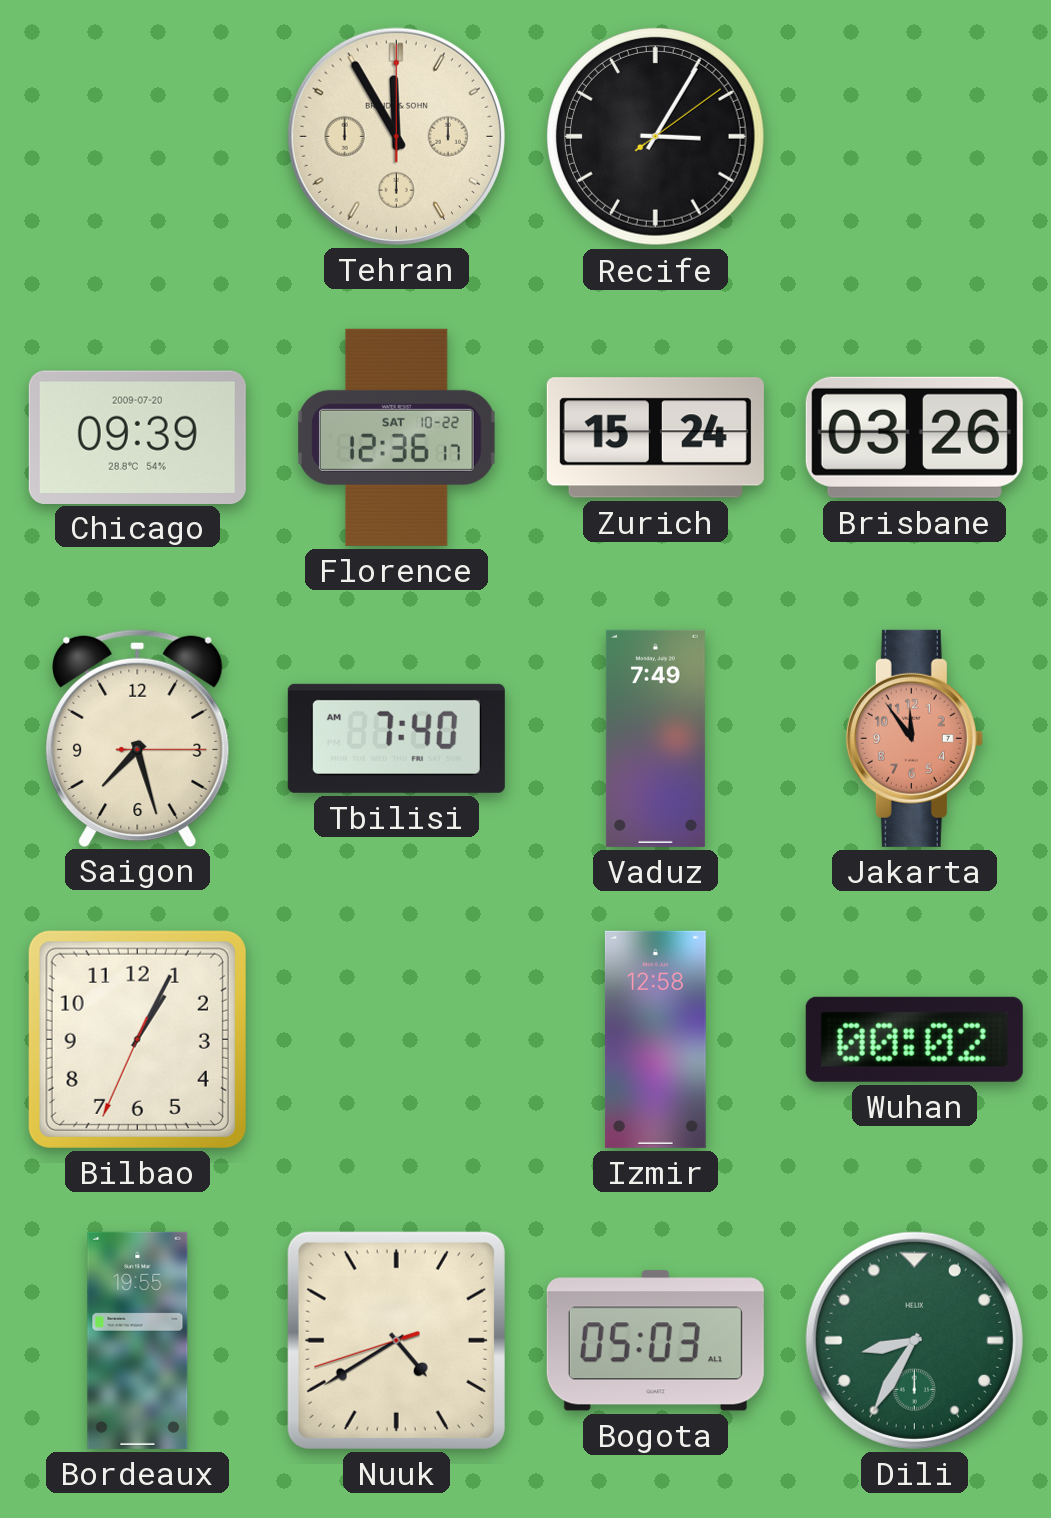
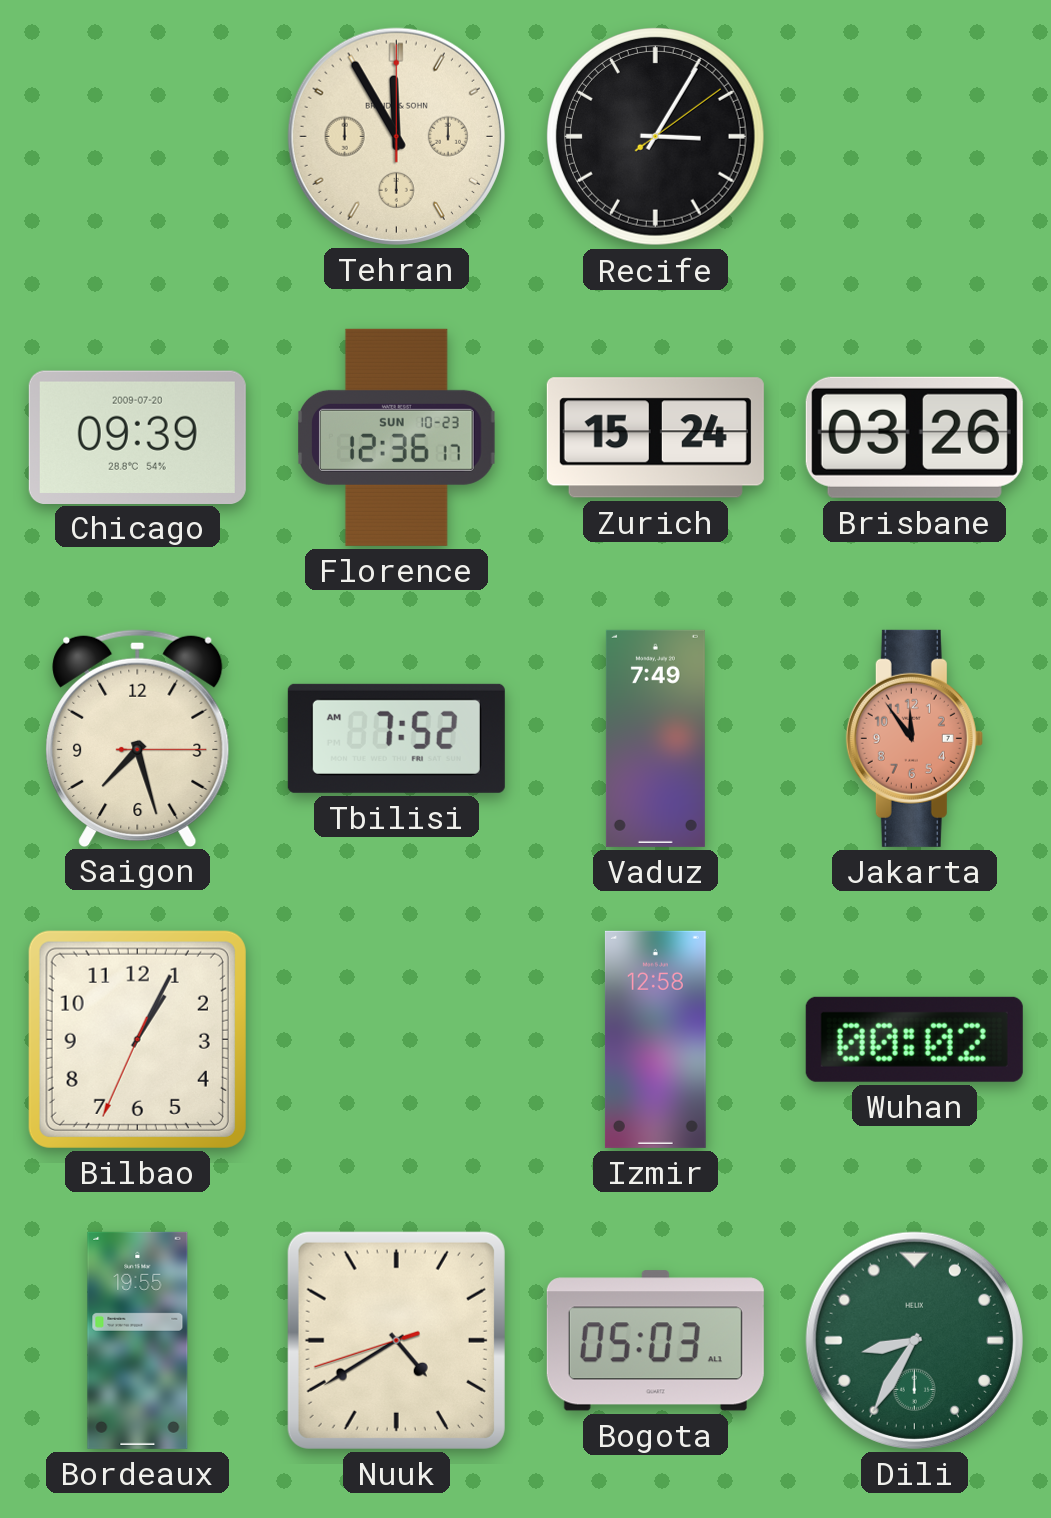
Florence date: SAT 10-22 -> SUN 10-23
Tbilisi: 7:40 -> 7:52
